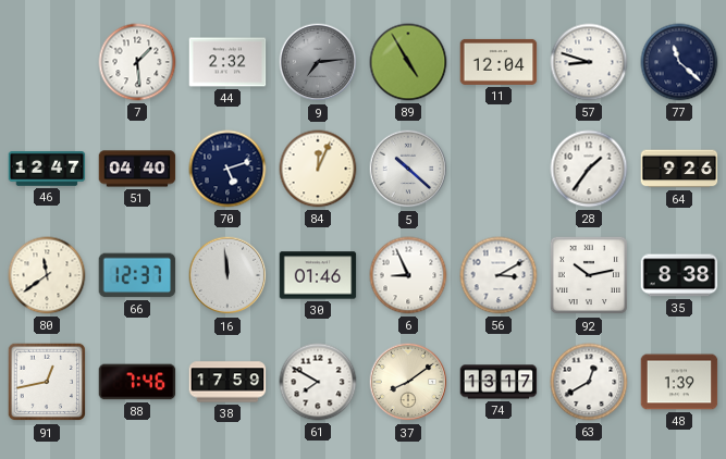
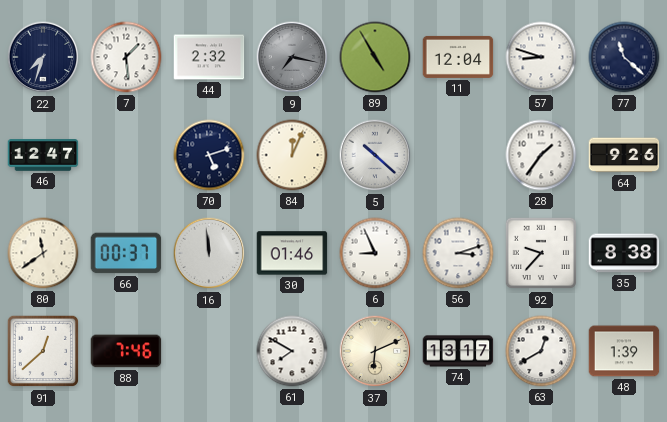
22: none -> 7:33
9: 7:14 -> 7:17
51: 04:40 -> none
66: 12:37 -> 00:37
56: 3:10 -> 3:12
92: 10:13 -> 9:37
91: 12:43 -> 12:38
38: 17:59 -> none
37: 8:09 -> 6:11
